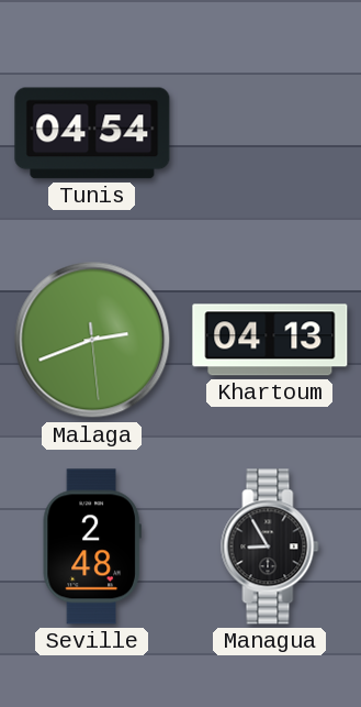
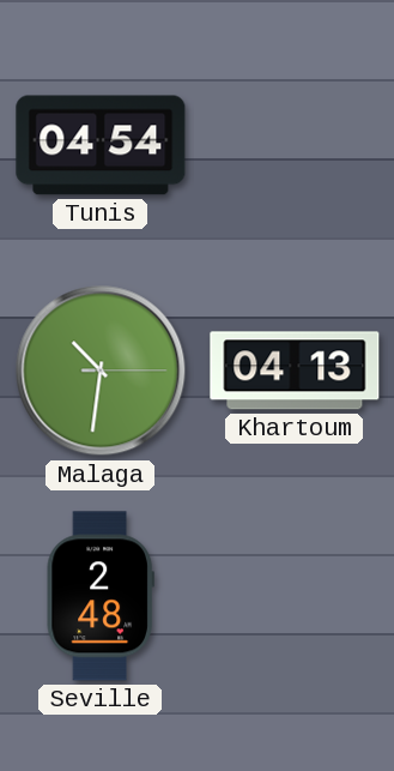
Malaga: 2:41 -> 10:31
Managua: 8:55 -> none
